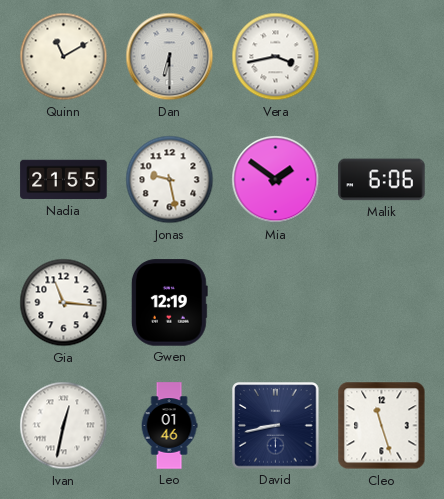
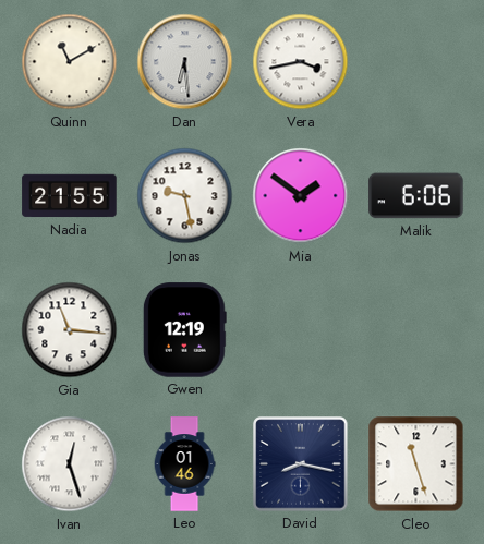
Dan: 6:30 -> 6:29
Ivan: 12:32 -> 12:27
David: 8:43 -> 8:17
